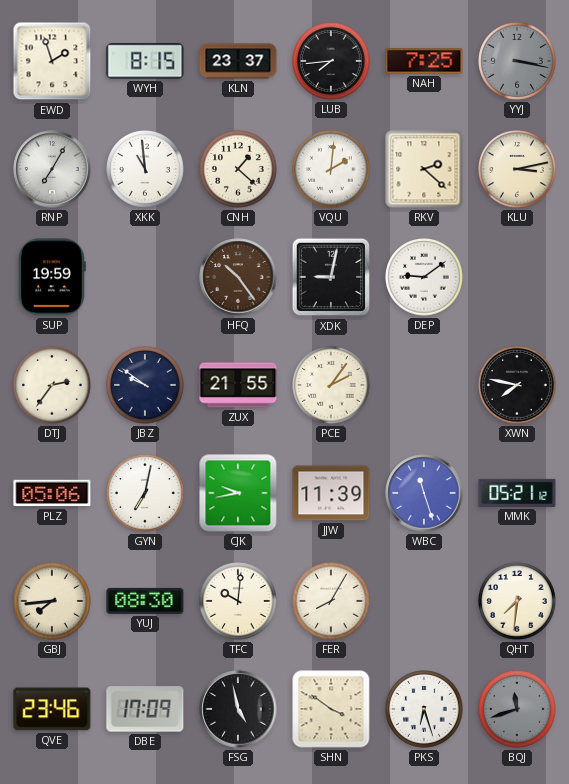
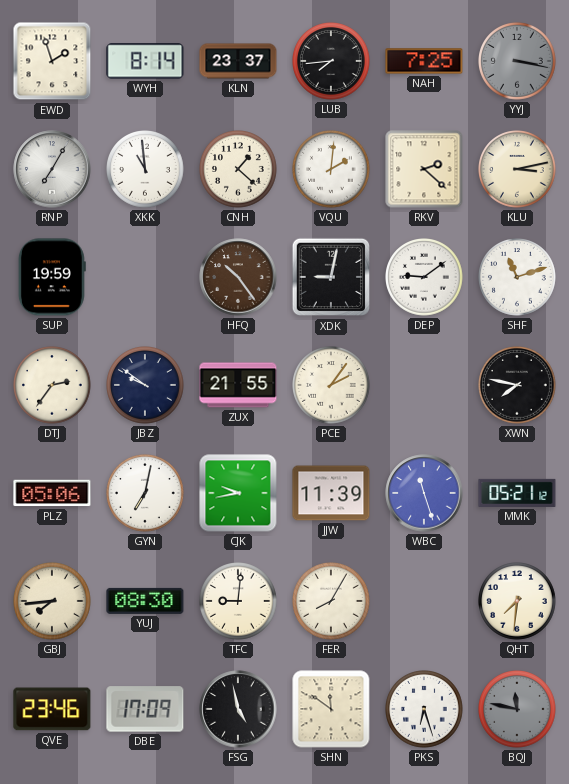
WYH: 8:15 -> 8:14
SHF: none -> 11:12
TFC: 10:01 -> 9:01
SHN: 3:51 -> 11:51
BQJ: 11:42 -> 11:47
